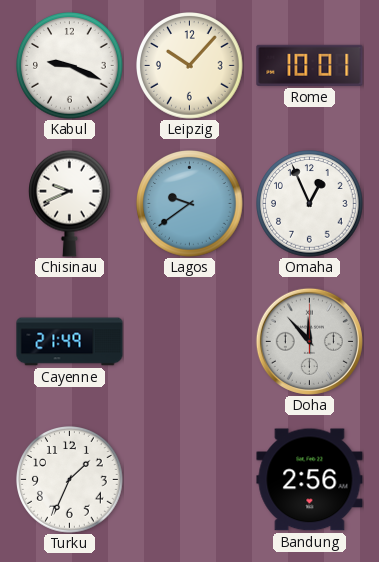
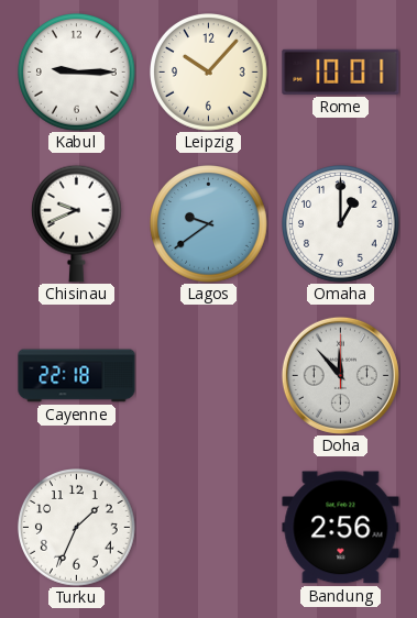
Kabul: 9:19 -> 9:15
Omaha: 12:56 -> 1:00
Cayenne: 21:49 -> 22:18
